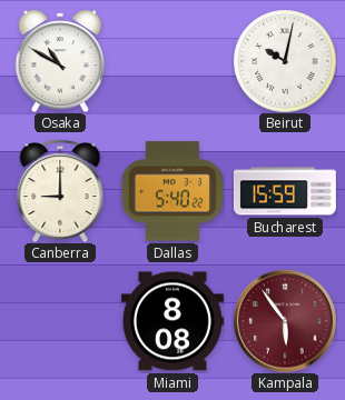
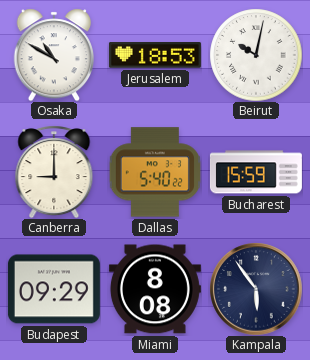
Jerusalem: none -> 18:53
Budapest: none -> 09:29
Kampala dial: burgundy -> navy
